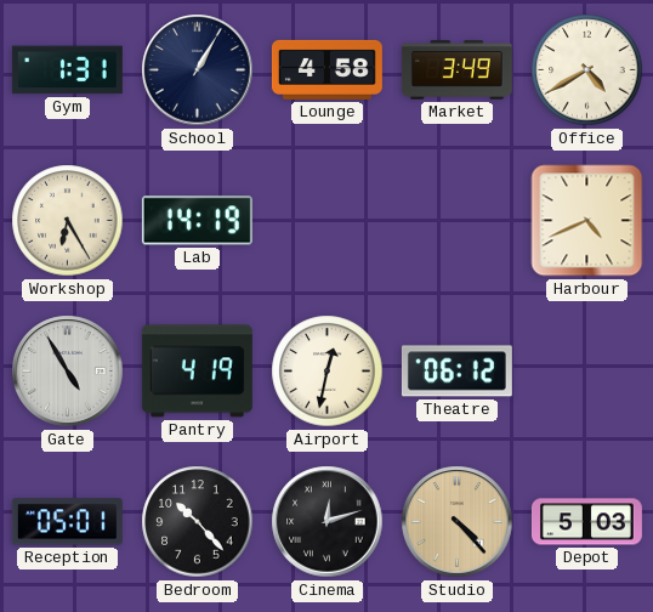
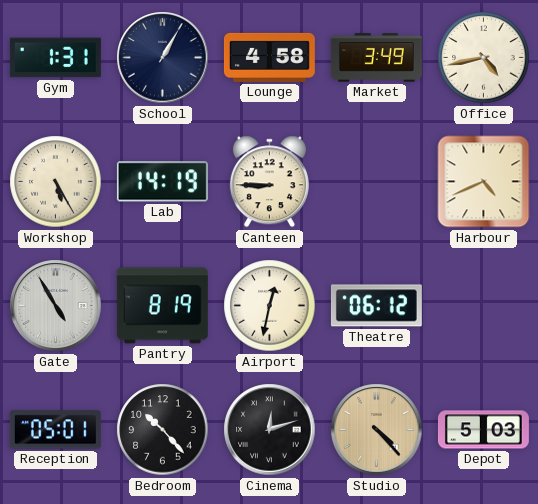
Office: 4:40 -> 4:43
Workshop: 6:25 -> 5:25
Canteen: none -> 8:45
Pantry: 4:19 -> 8:19
